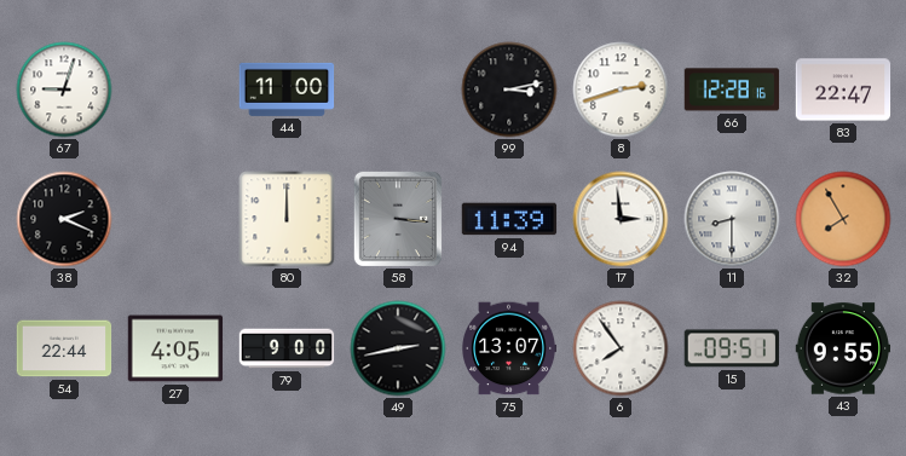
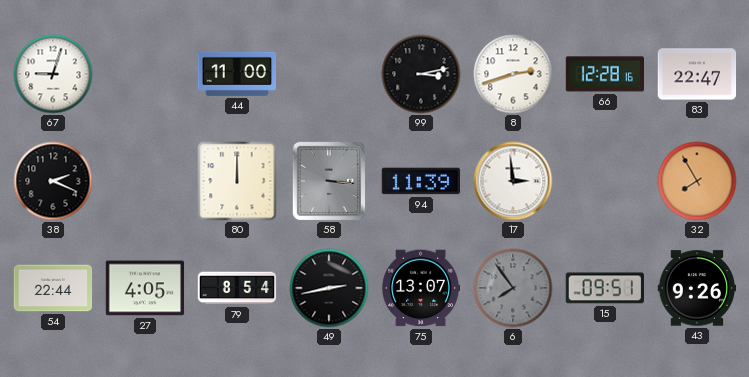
11: 8:30 -> none
79: 9:00 -> 8:54
6 dial: white -> grey
43: 9:55 -> 9:26
